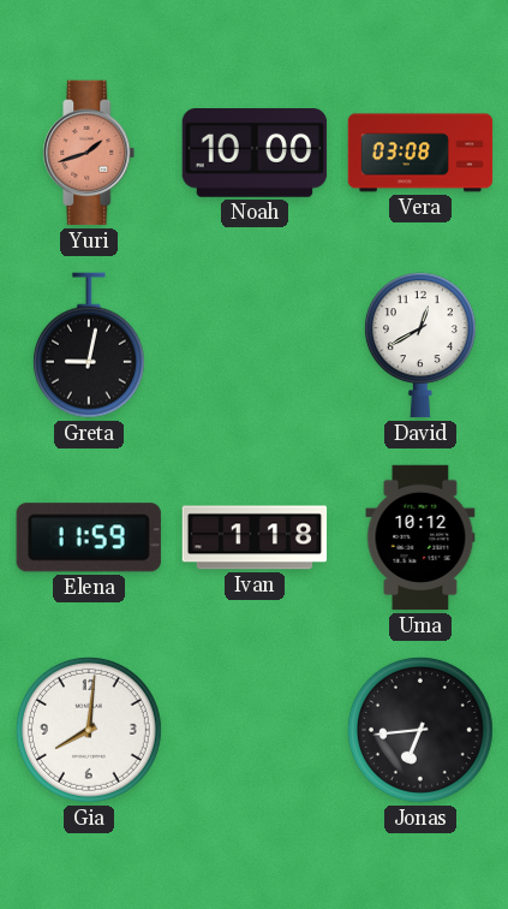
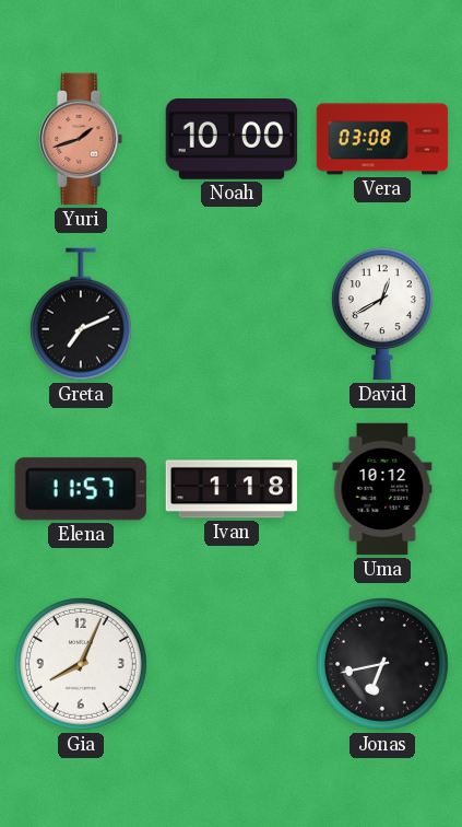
Greta: 9:02 -> 7:11
Elena: 11:59 -> 11:57
Gia: 8:01 -> 8:04
Jonas: 6:44 -> 6:43
